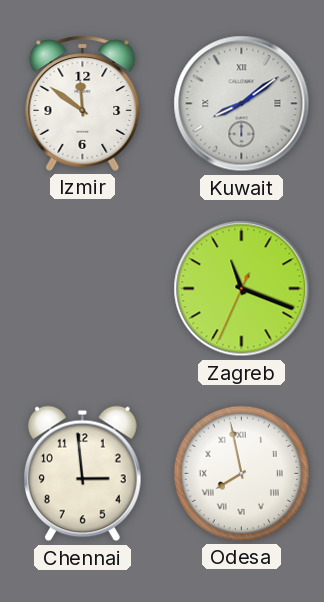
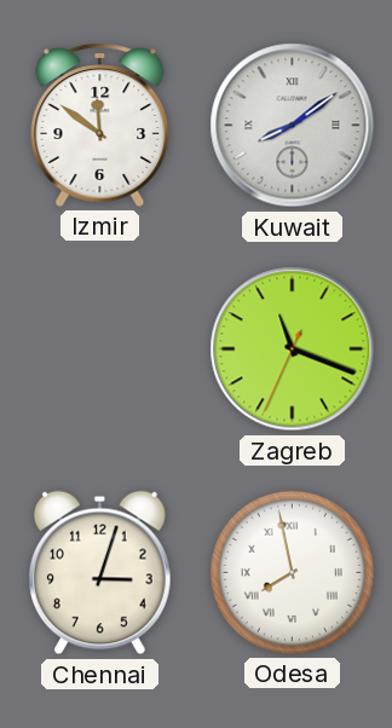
Chennai: 2:59 -> 3:03
